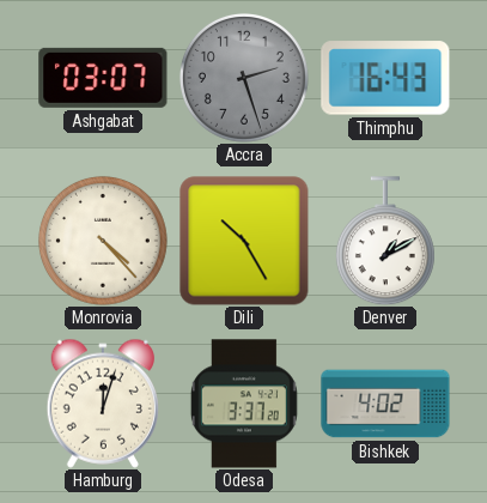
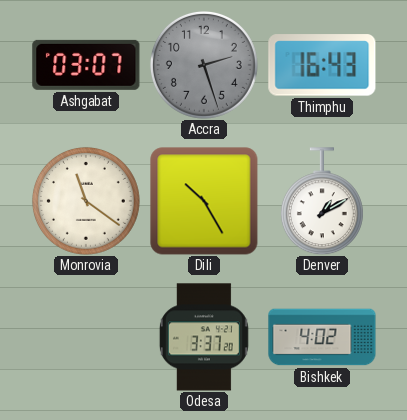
Monrovia: 4:23 -> 11:21
Hamburg: 12:03 -> none
